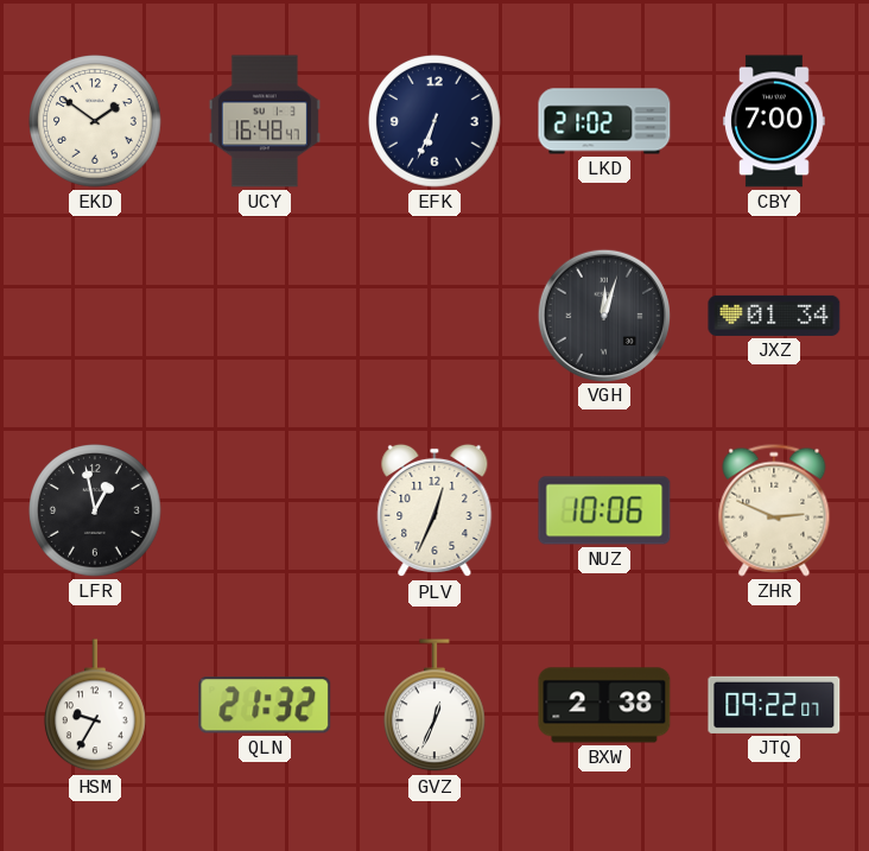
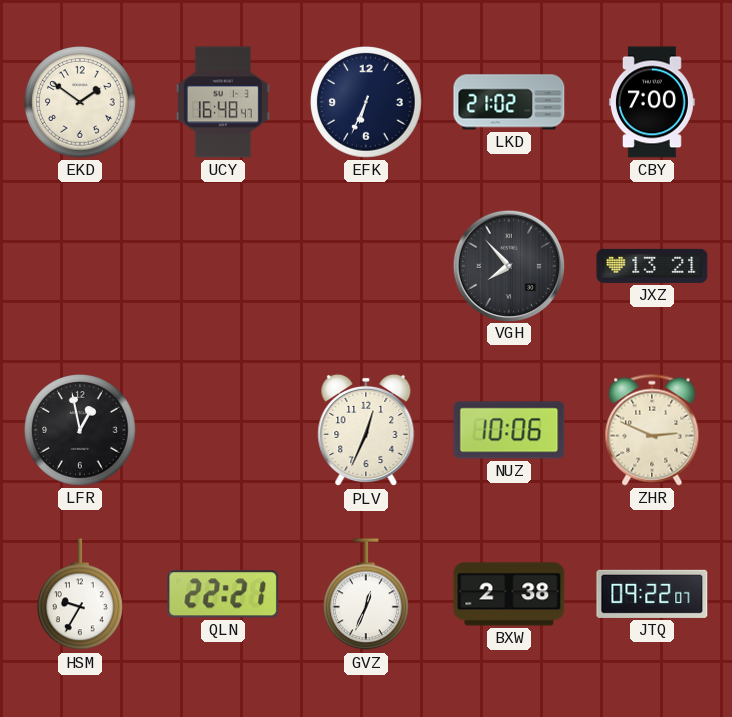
VGH: 12:03 -> 7:53
JXZ: 01:34 -> 13:21
QLN: 21:32 -> 22:21
